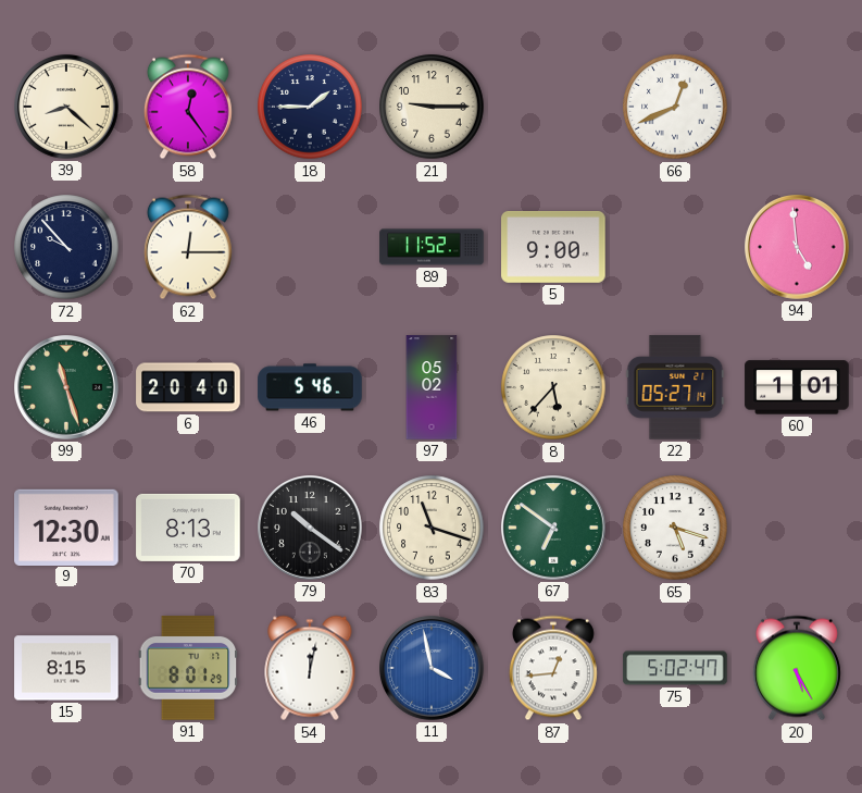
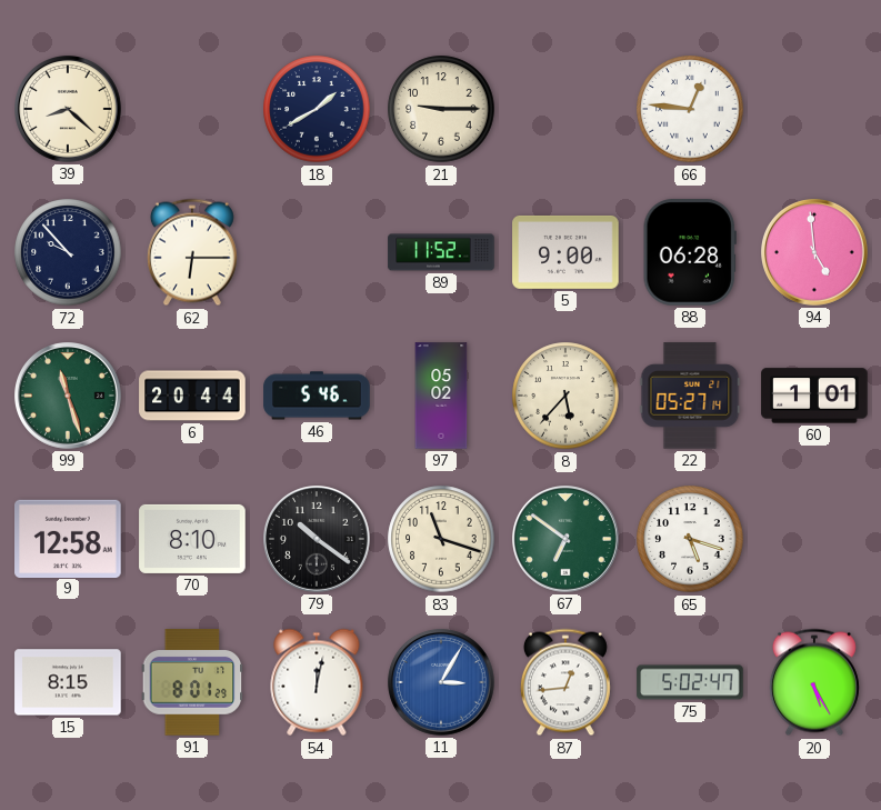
58: 12:24 -> none
18: 1:45 -> 1:40
66: 12:41 -> 12:46
62: 12:15 -> 6:15
88: none -> 06:28
6: 20:40 -> 20:44
9: 12:30 -> 12:58
70: 8:13 -> 8:10
11: 3:58 -> 3:05
